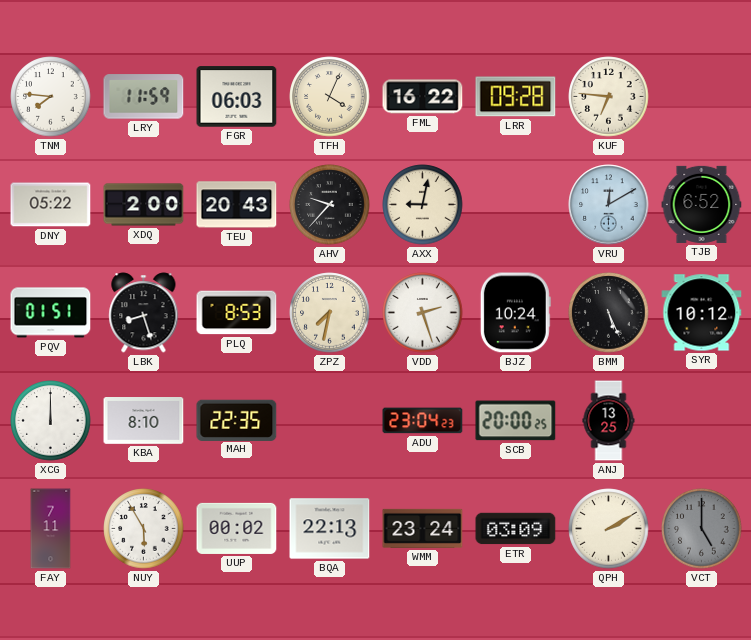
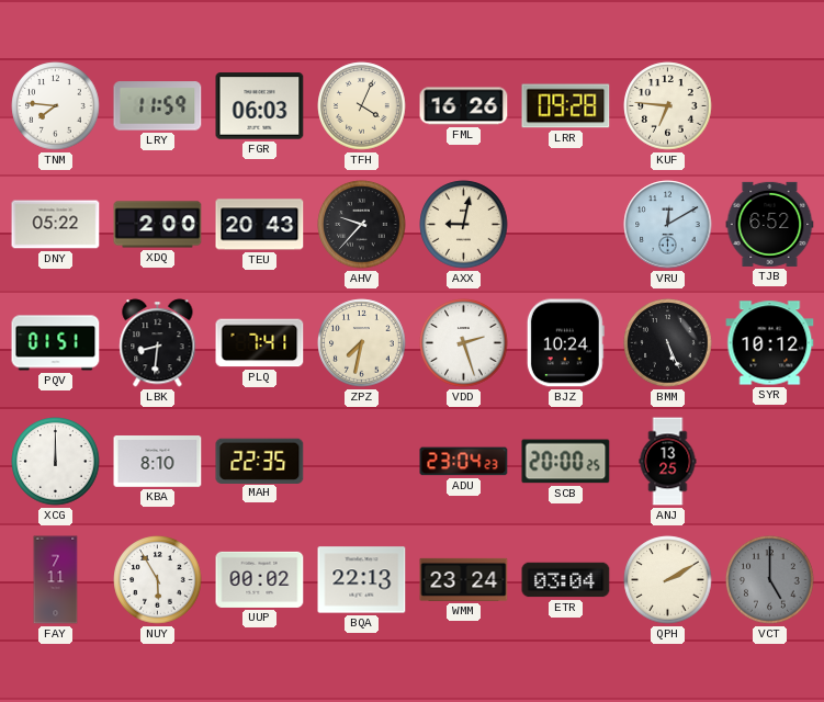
FML: 16:22 -> 16:26
LBK: 8:27 -> 8:31
PLQ: 8:53 -> 7:41
ETR: 03:09 -> 03:04
